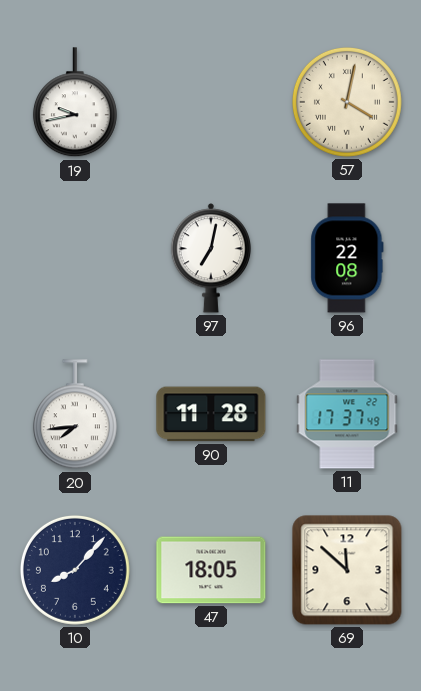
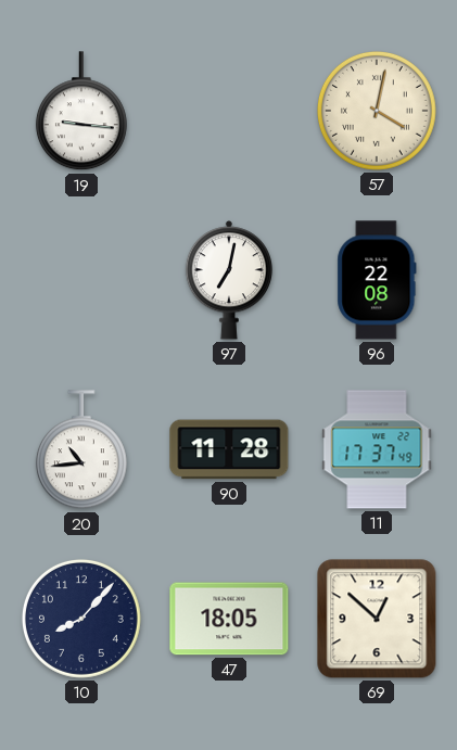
19: 9:43 -> 9:16
20: 7:44 -> 10:44
69: 11:52 -> 12:52
